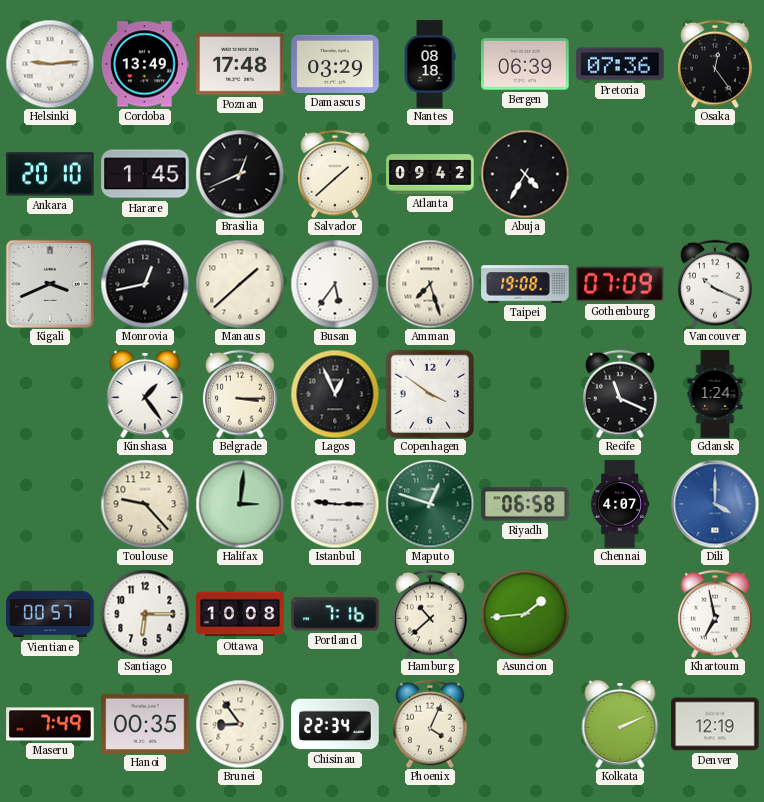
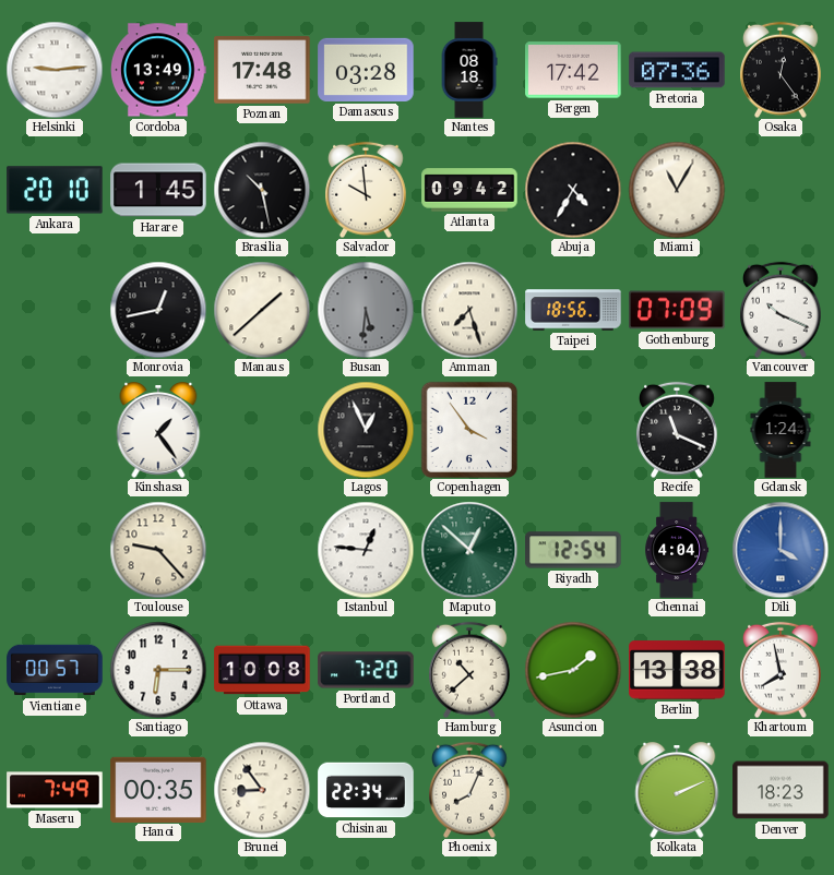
Damascus: 03:29 -> 03:28
Bergen: 06:39 -> 17:42
Brasilia: 12:41 -> 10:28
Salvador: 1:38 -> 9:59
Miami: none -> 11:05
Kigali: 3:41 -> none
Busan: 5:36 -> 5:31
Busan dial: white -> grey
Taipei: 19:08 -> 18:56
Belgrade: 3:15 -> none
Copenhagen: 3:51 -> 3:54
Halifax: 3:01 -> none
Istanbul: 9:15 -> 12:46
Maputo: 12:48 -> 12:52
Riyadh: 06:58 -> 12:54
Chennai: 4:07 -> 4:04
Portland: 7:16 -> 7:20
Asuncion: 1:44 -> 1:43
Berlin: none -> 13:38
Khartoum: 6:58 -> 7:58
Phoenix: 4:04 -> 8:04
Denver: 12:19 -> 18:23
